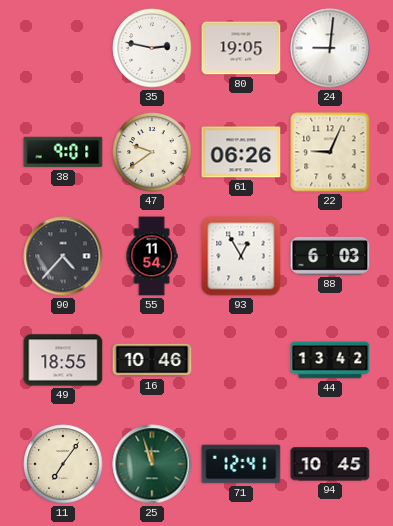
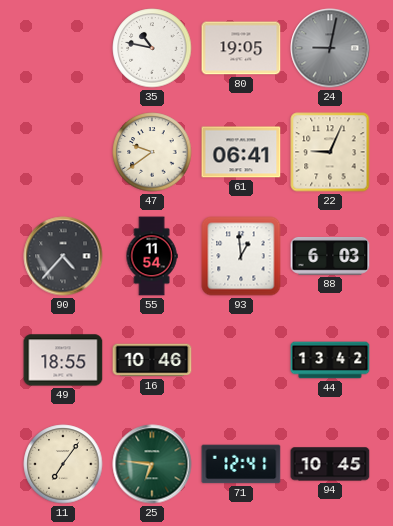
35: 2:47 -> 10:47
24: 9:01 -> 9:02
24 dial: white -> grey
38: 9:01 -> none
61: 06:26 -> 06:41
93: 12:55 -> 12:59
25: 11:57 -> 6:46
